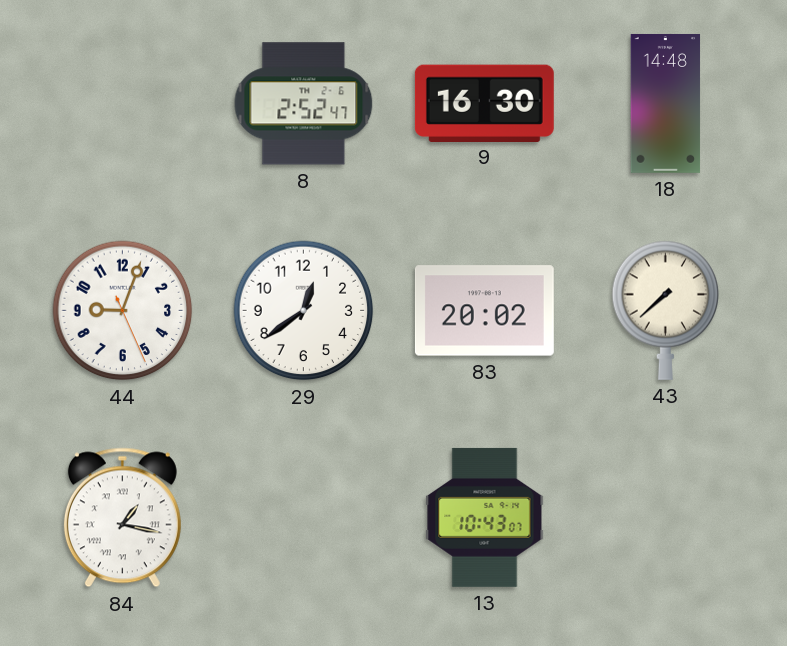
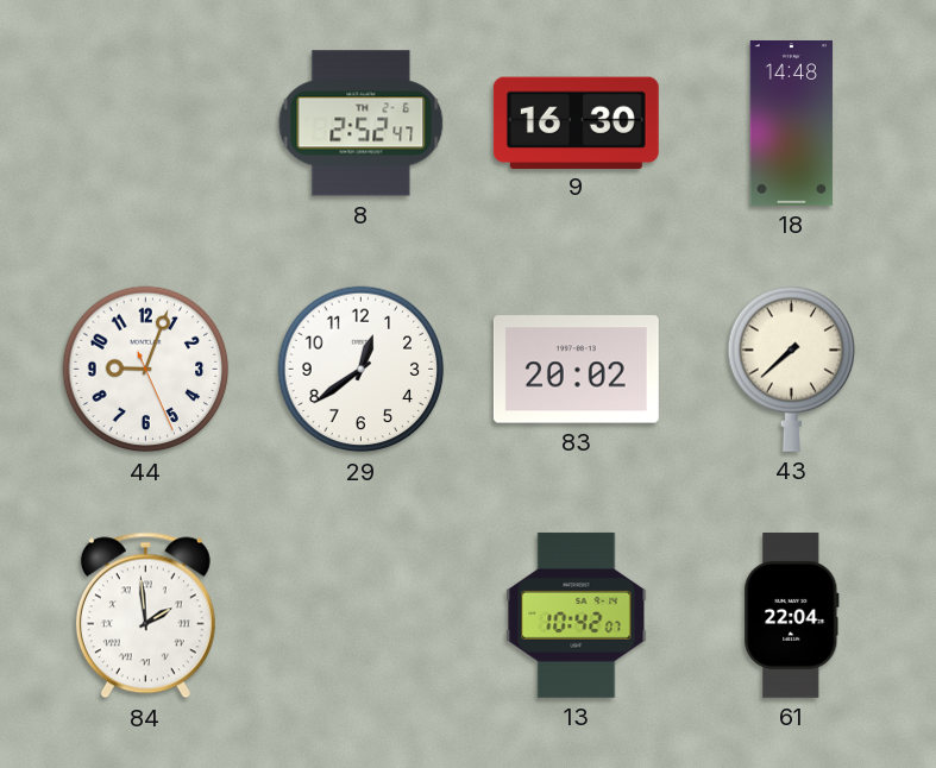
84: 1:17 -> 1:59
13: 10:43 -> 10:42
61: none -> 22:04
